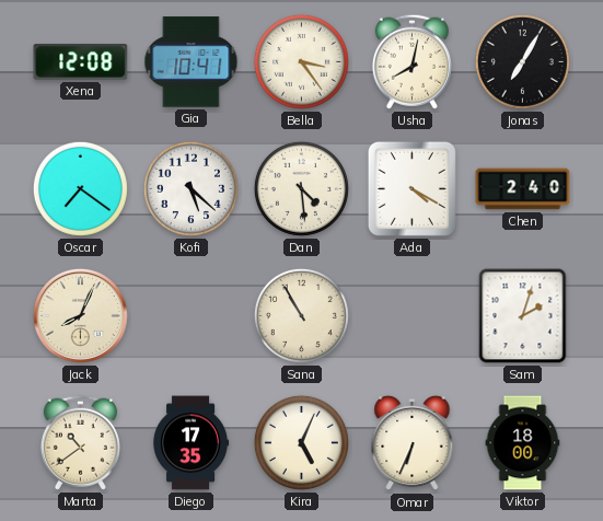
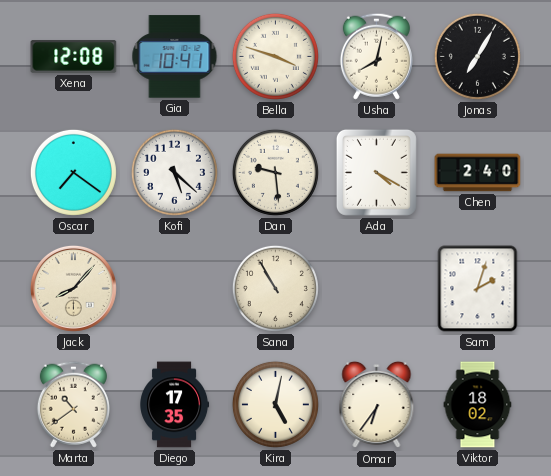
Bella: 3:24 -> 3:48
Dan: 4:29 -> 9:29
Jack: 8:04 -> 8:07
Kira: 5:04 -> 5:02
Omar: 6:34 -> 6:36
Viktor: 18:00 -> 18:02
